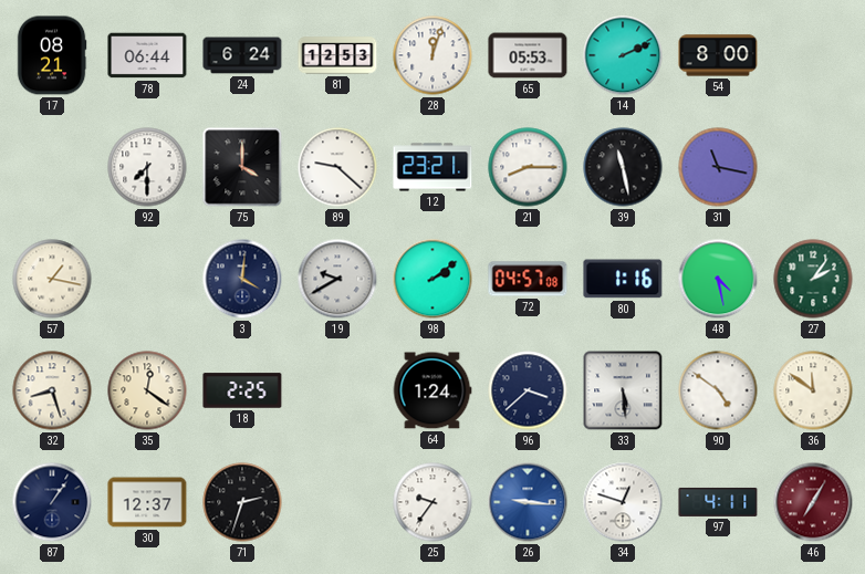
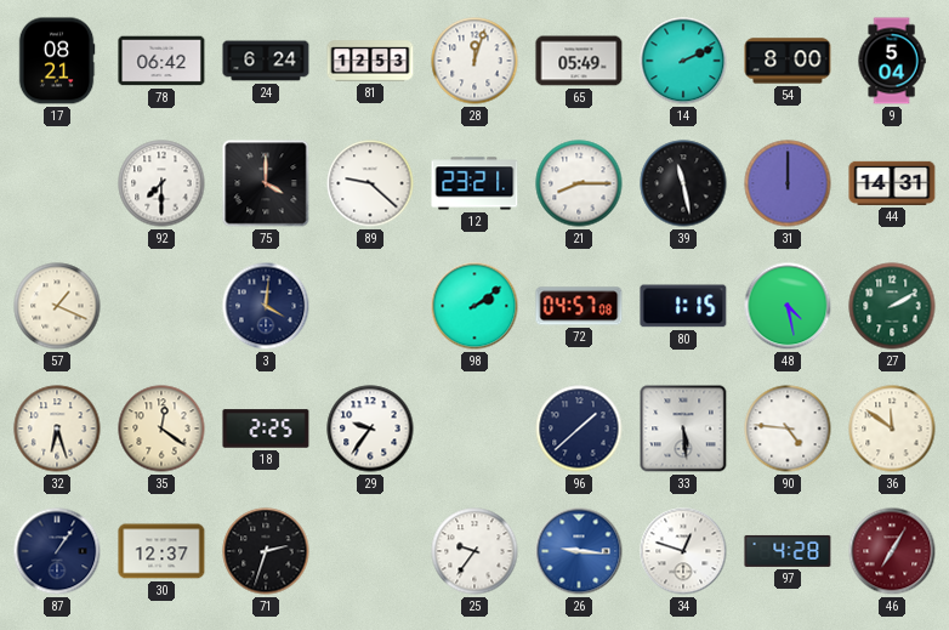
78: 06:44 -> 06:42
65: 05:53 -> 05:49
9: none -> 5:04
31: 11:17 -> 12:00
44: none -> 14:31
57: 1:17 -> 1:19
19: 9:40 -> none
80: 1:16 -> 1:15
27: 2:06 -> 2:10
32: 8:27 -> 6:27
29: none -> 9:36
64: 1:24 -> none
96: 3:38 -> 1:38
90: 4:51 -> 4:46
97: 4:11 -> 4:28
